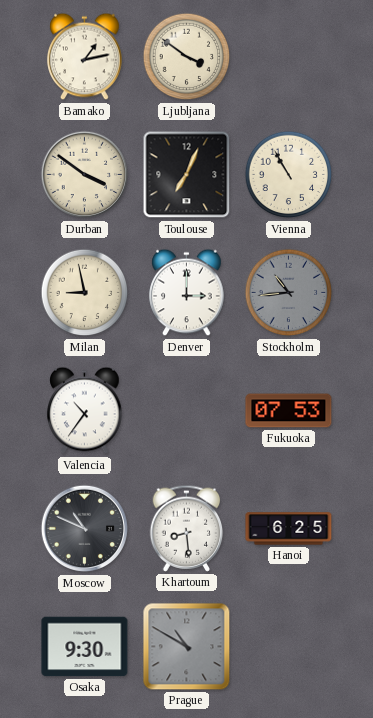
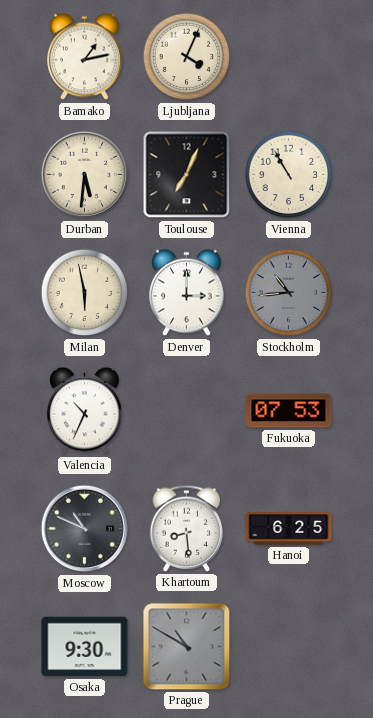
Ljubljana: 3:51 -> 4:04
Durban: 3:51 -> 5:31
Milan: 8:58 -> 5:58
Valencia: 10:36 -> 10:34
